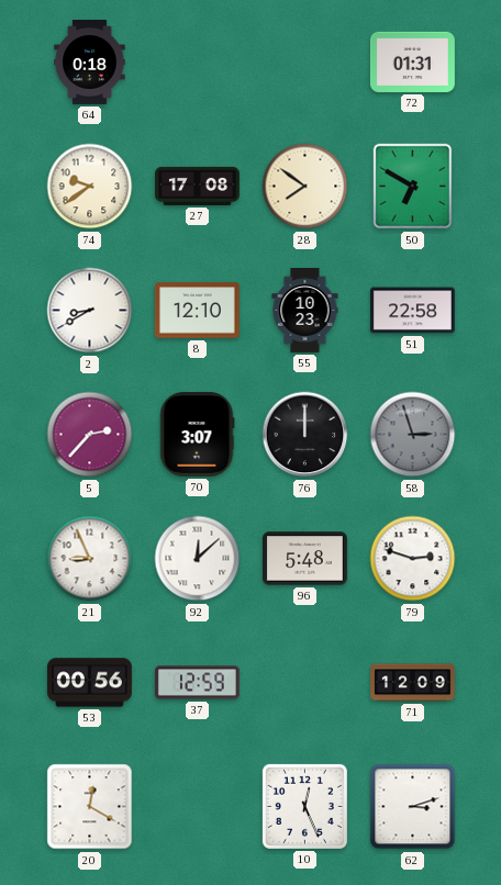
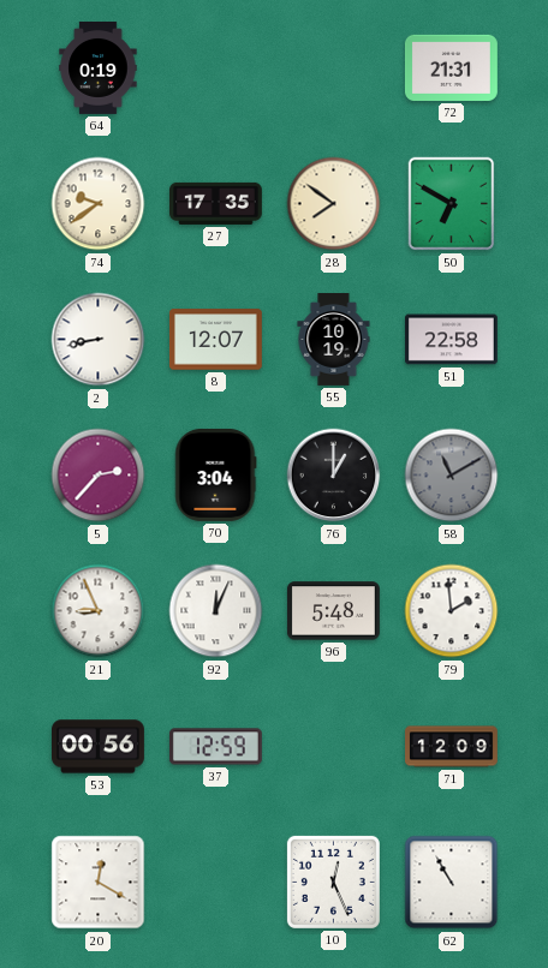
64: 0:18 -> 0:19
72: 01:31 -> 21:31
27: 17:08 -> 17:35
2: 8:40 -> 8:43
8: 12:10 -> 12:07
55: 10:23 -> 10:19
70: 3:07 -> 3:04
76: 12:00 -> 1:00
58: 2:57 -> 11:10
92: 12:08 -> 12:04
79: 2:48 -> 1:59
62: 3:12 -> 10:55
